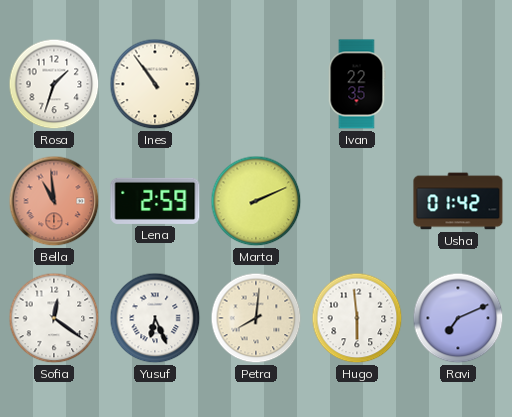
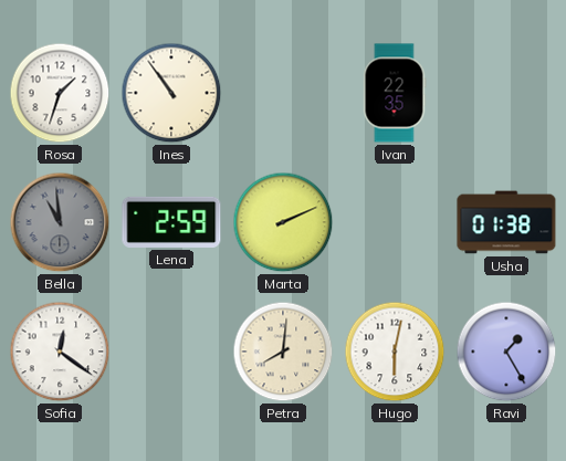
Bella dial: salmon -> grey
Usha: 01:42 -> 01:38
Yusuf: 6:26 -> none
Hugo: 5:59 -> 6:02
Ravi: 7:11 -> 1:25
